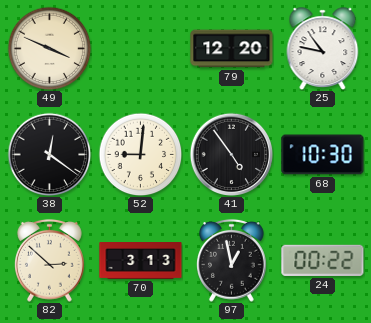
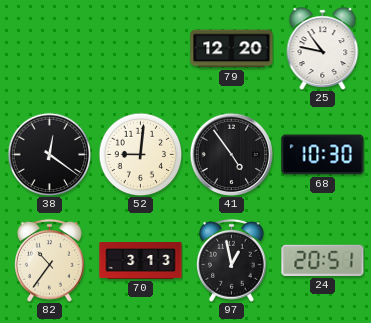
49: 3:49 -> none
82: 2:52 -> 10:36
24: 00:22 -> 20:51
